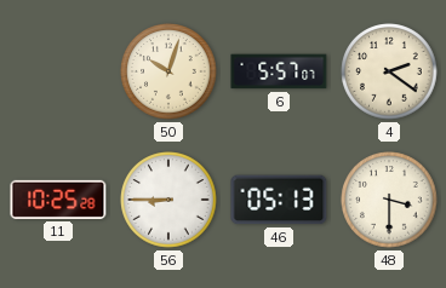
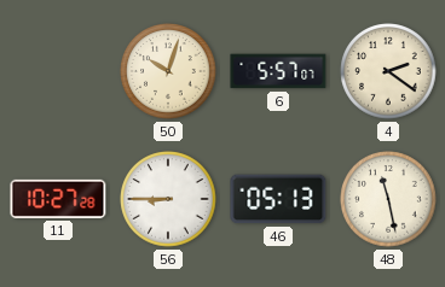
11: 10:25 -> 10:27
48: 3:30 -> 11:28
